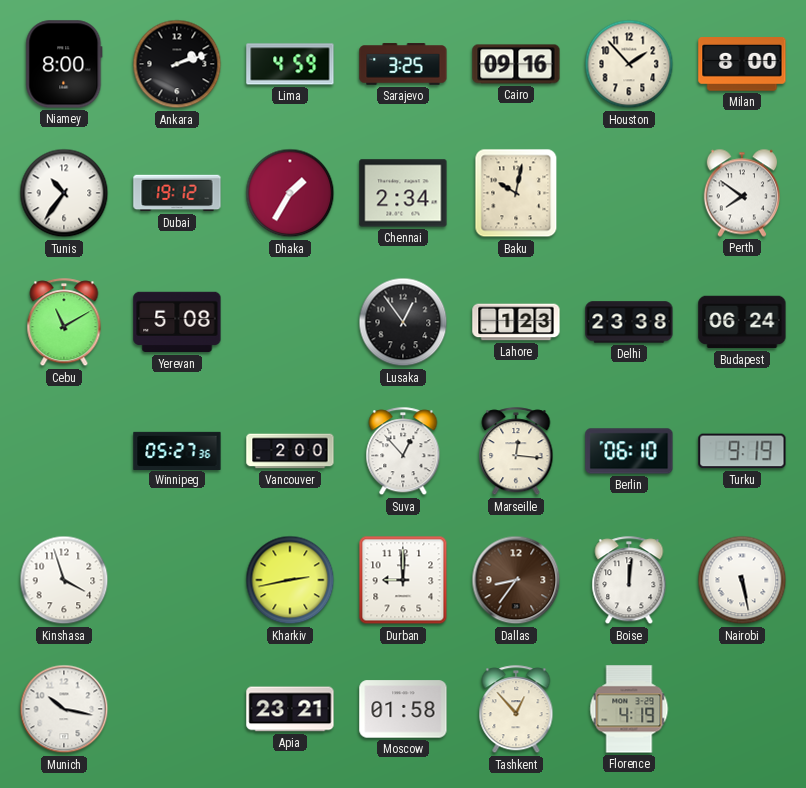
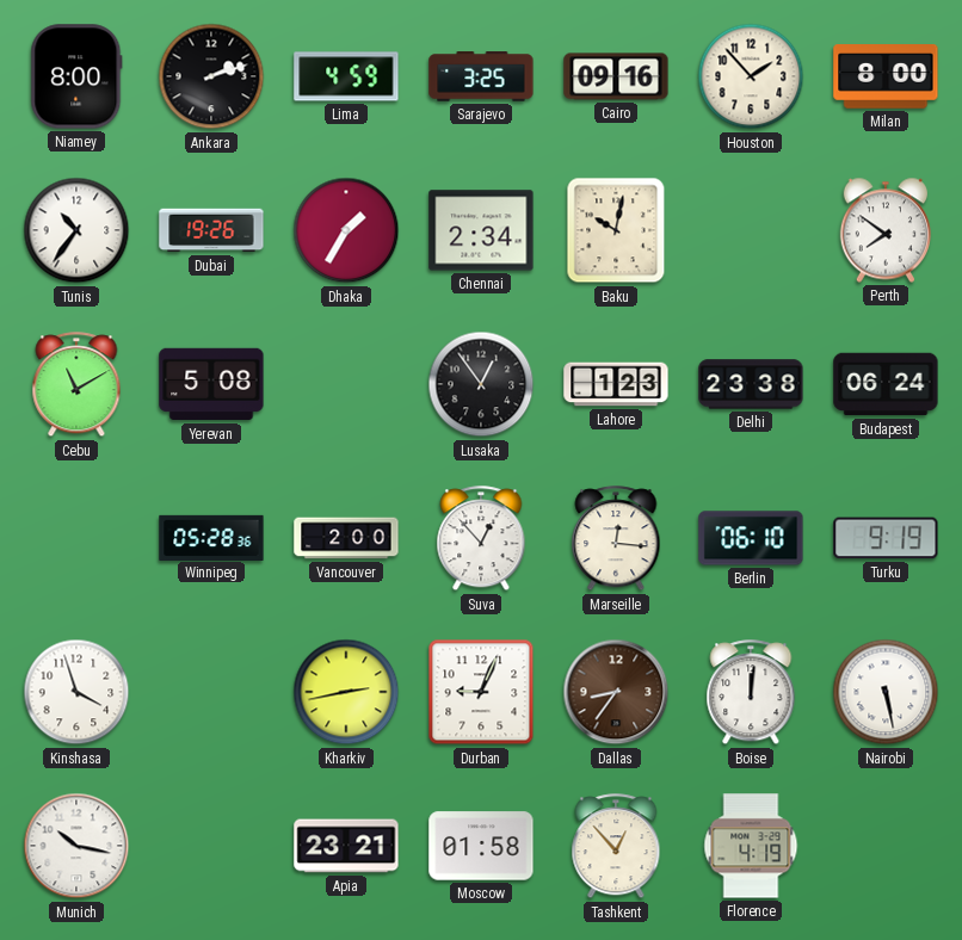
Dubai: 19:12 -> 19:26
Winnipeg: 05:27 -> 05:28
Durban: 9:00 -> 9:04
